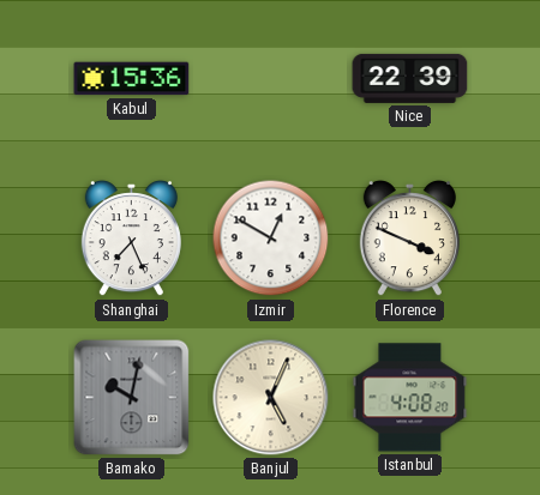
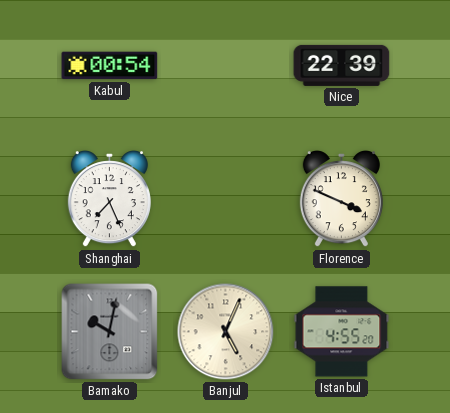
Kabul: 15:36 -> 00:54
Izmir: 12:50 -> none
Istanbul: 4:08 -> 4:55
